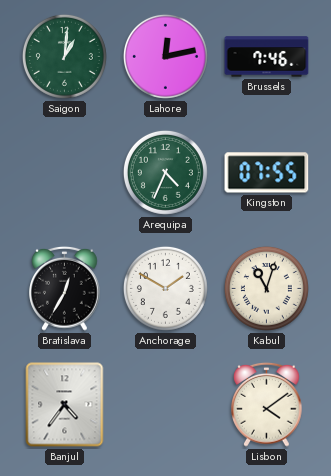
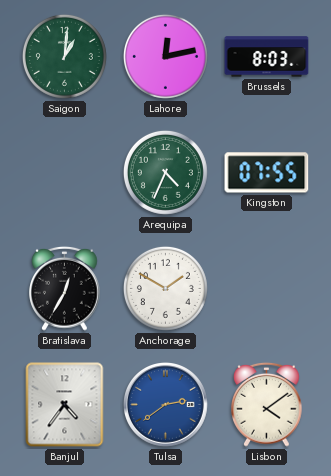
Brussels: 7:46 -> 8:03
Kabul: 11:03 -> none
Tulsa: none -> 2:39
